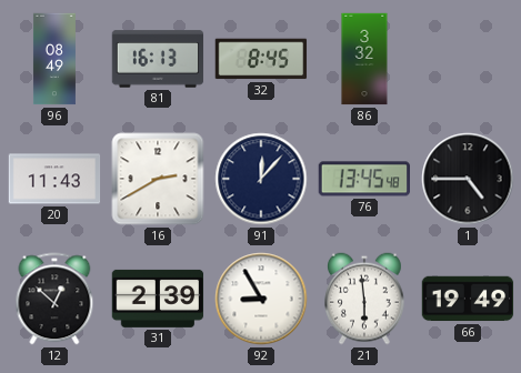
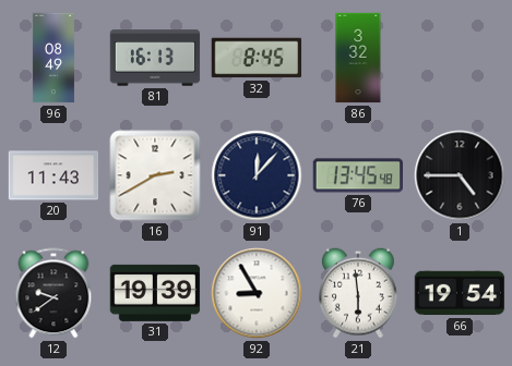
12: 12:52 -> 9:39
31: 2:39 -> 19:39
66: 19:49 -> 19:54
